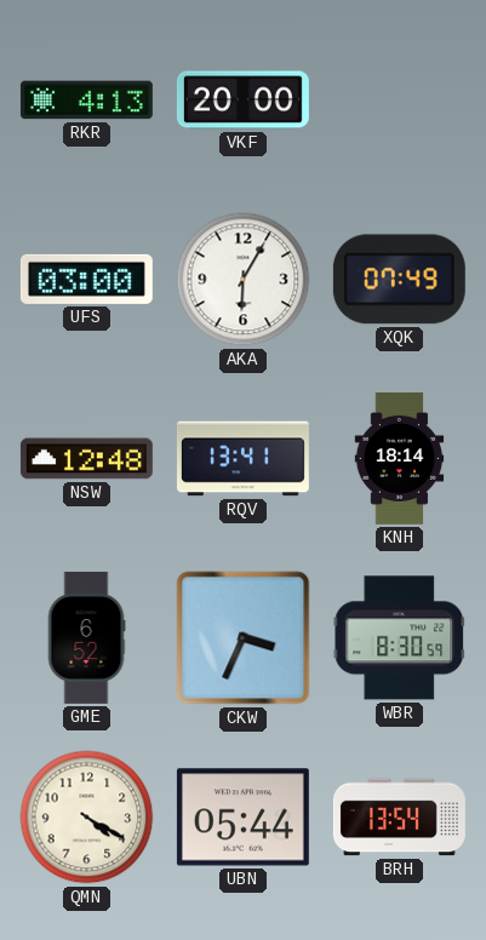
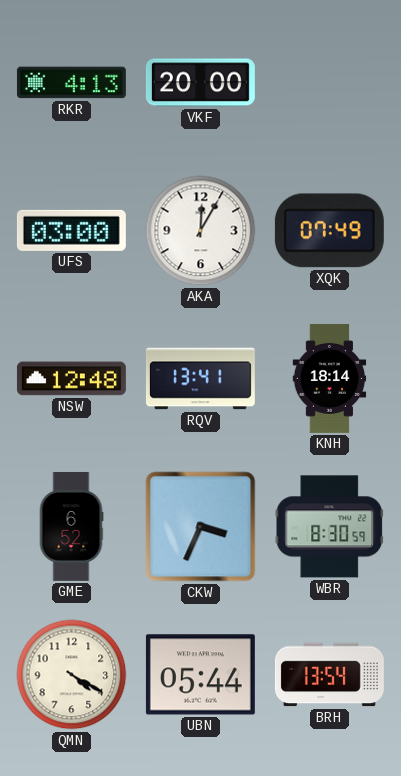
AKA: 6:05 -> 12:05
